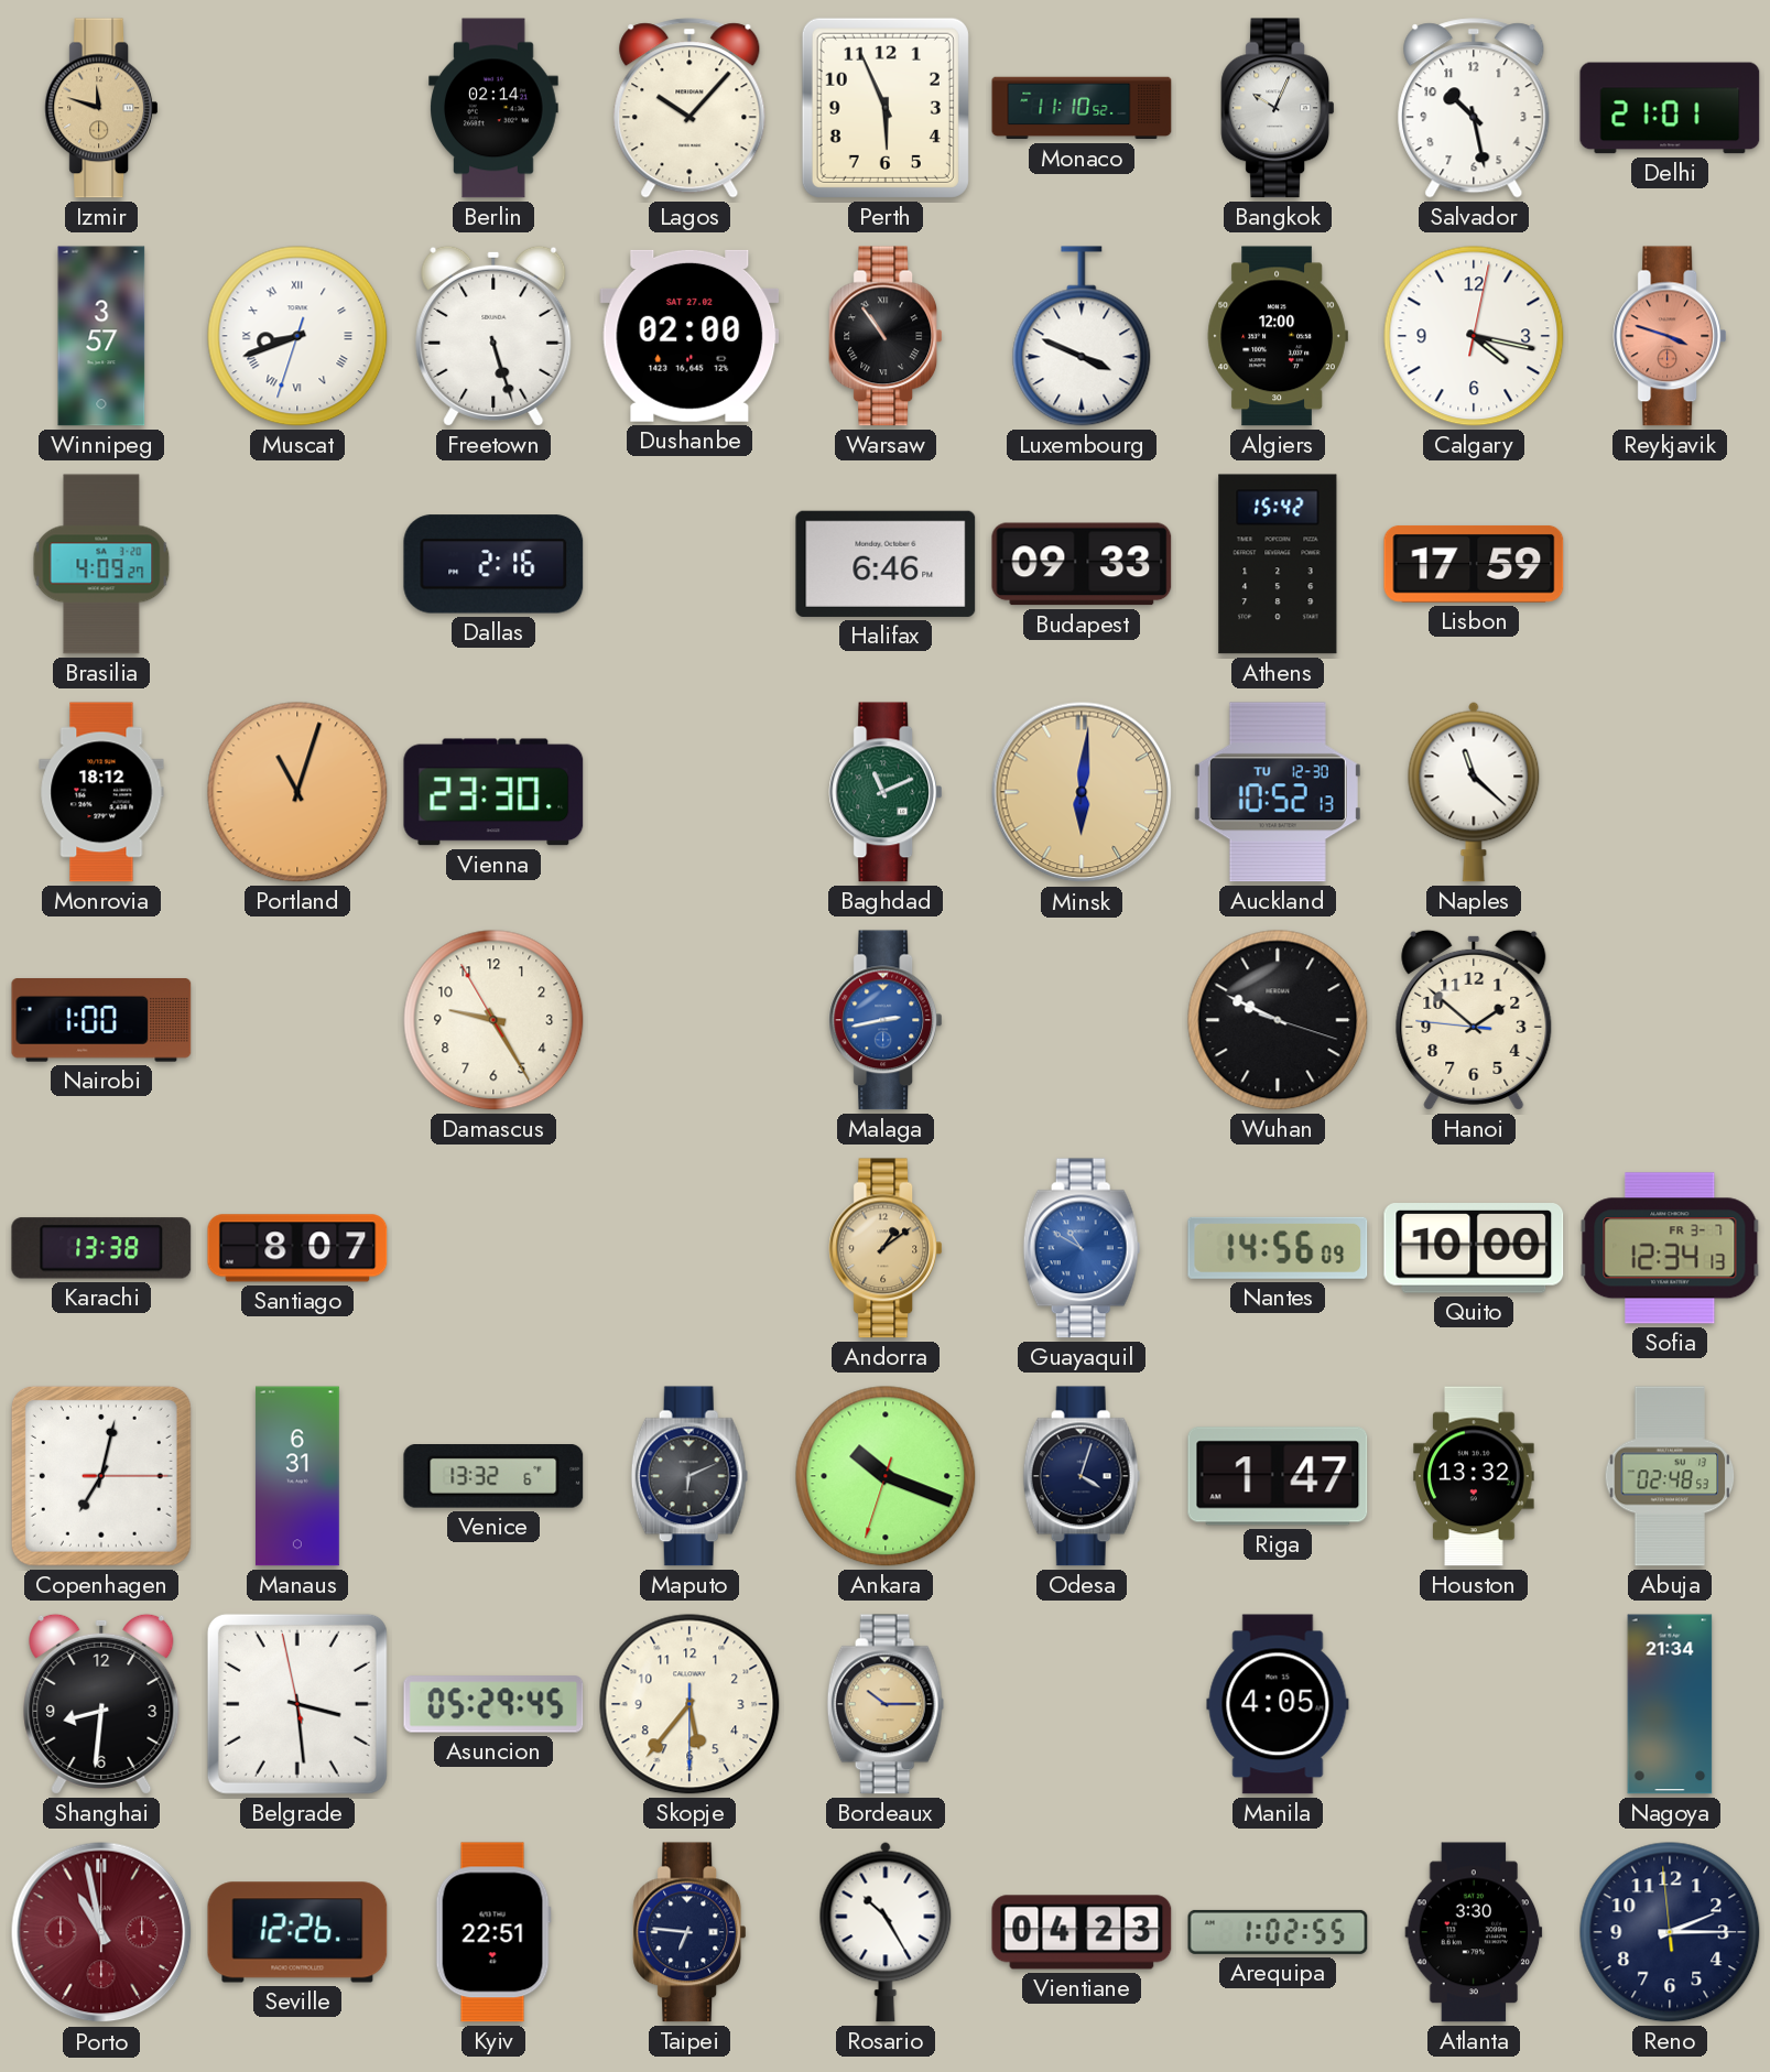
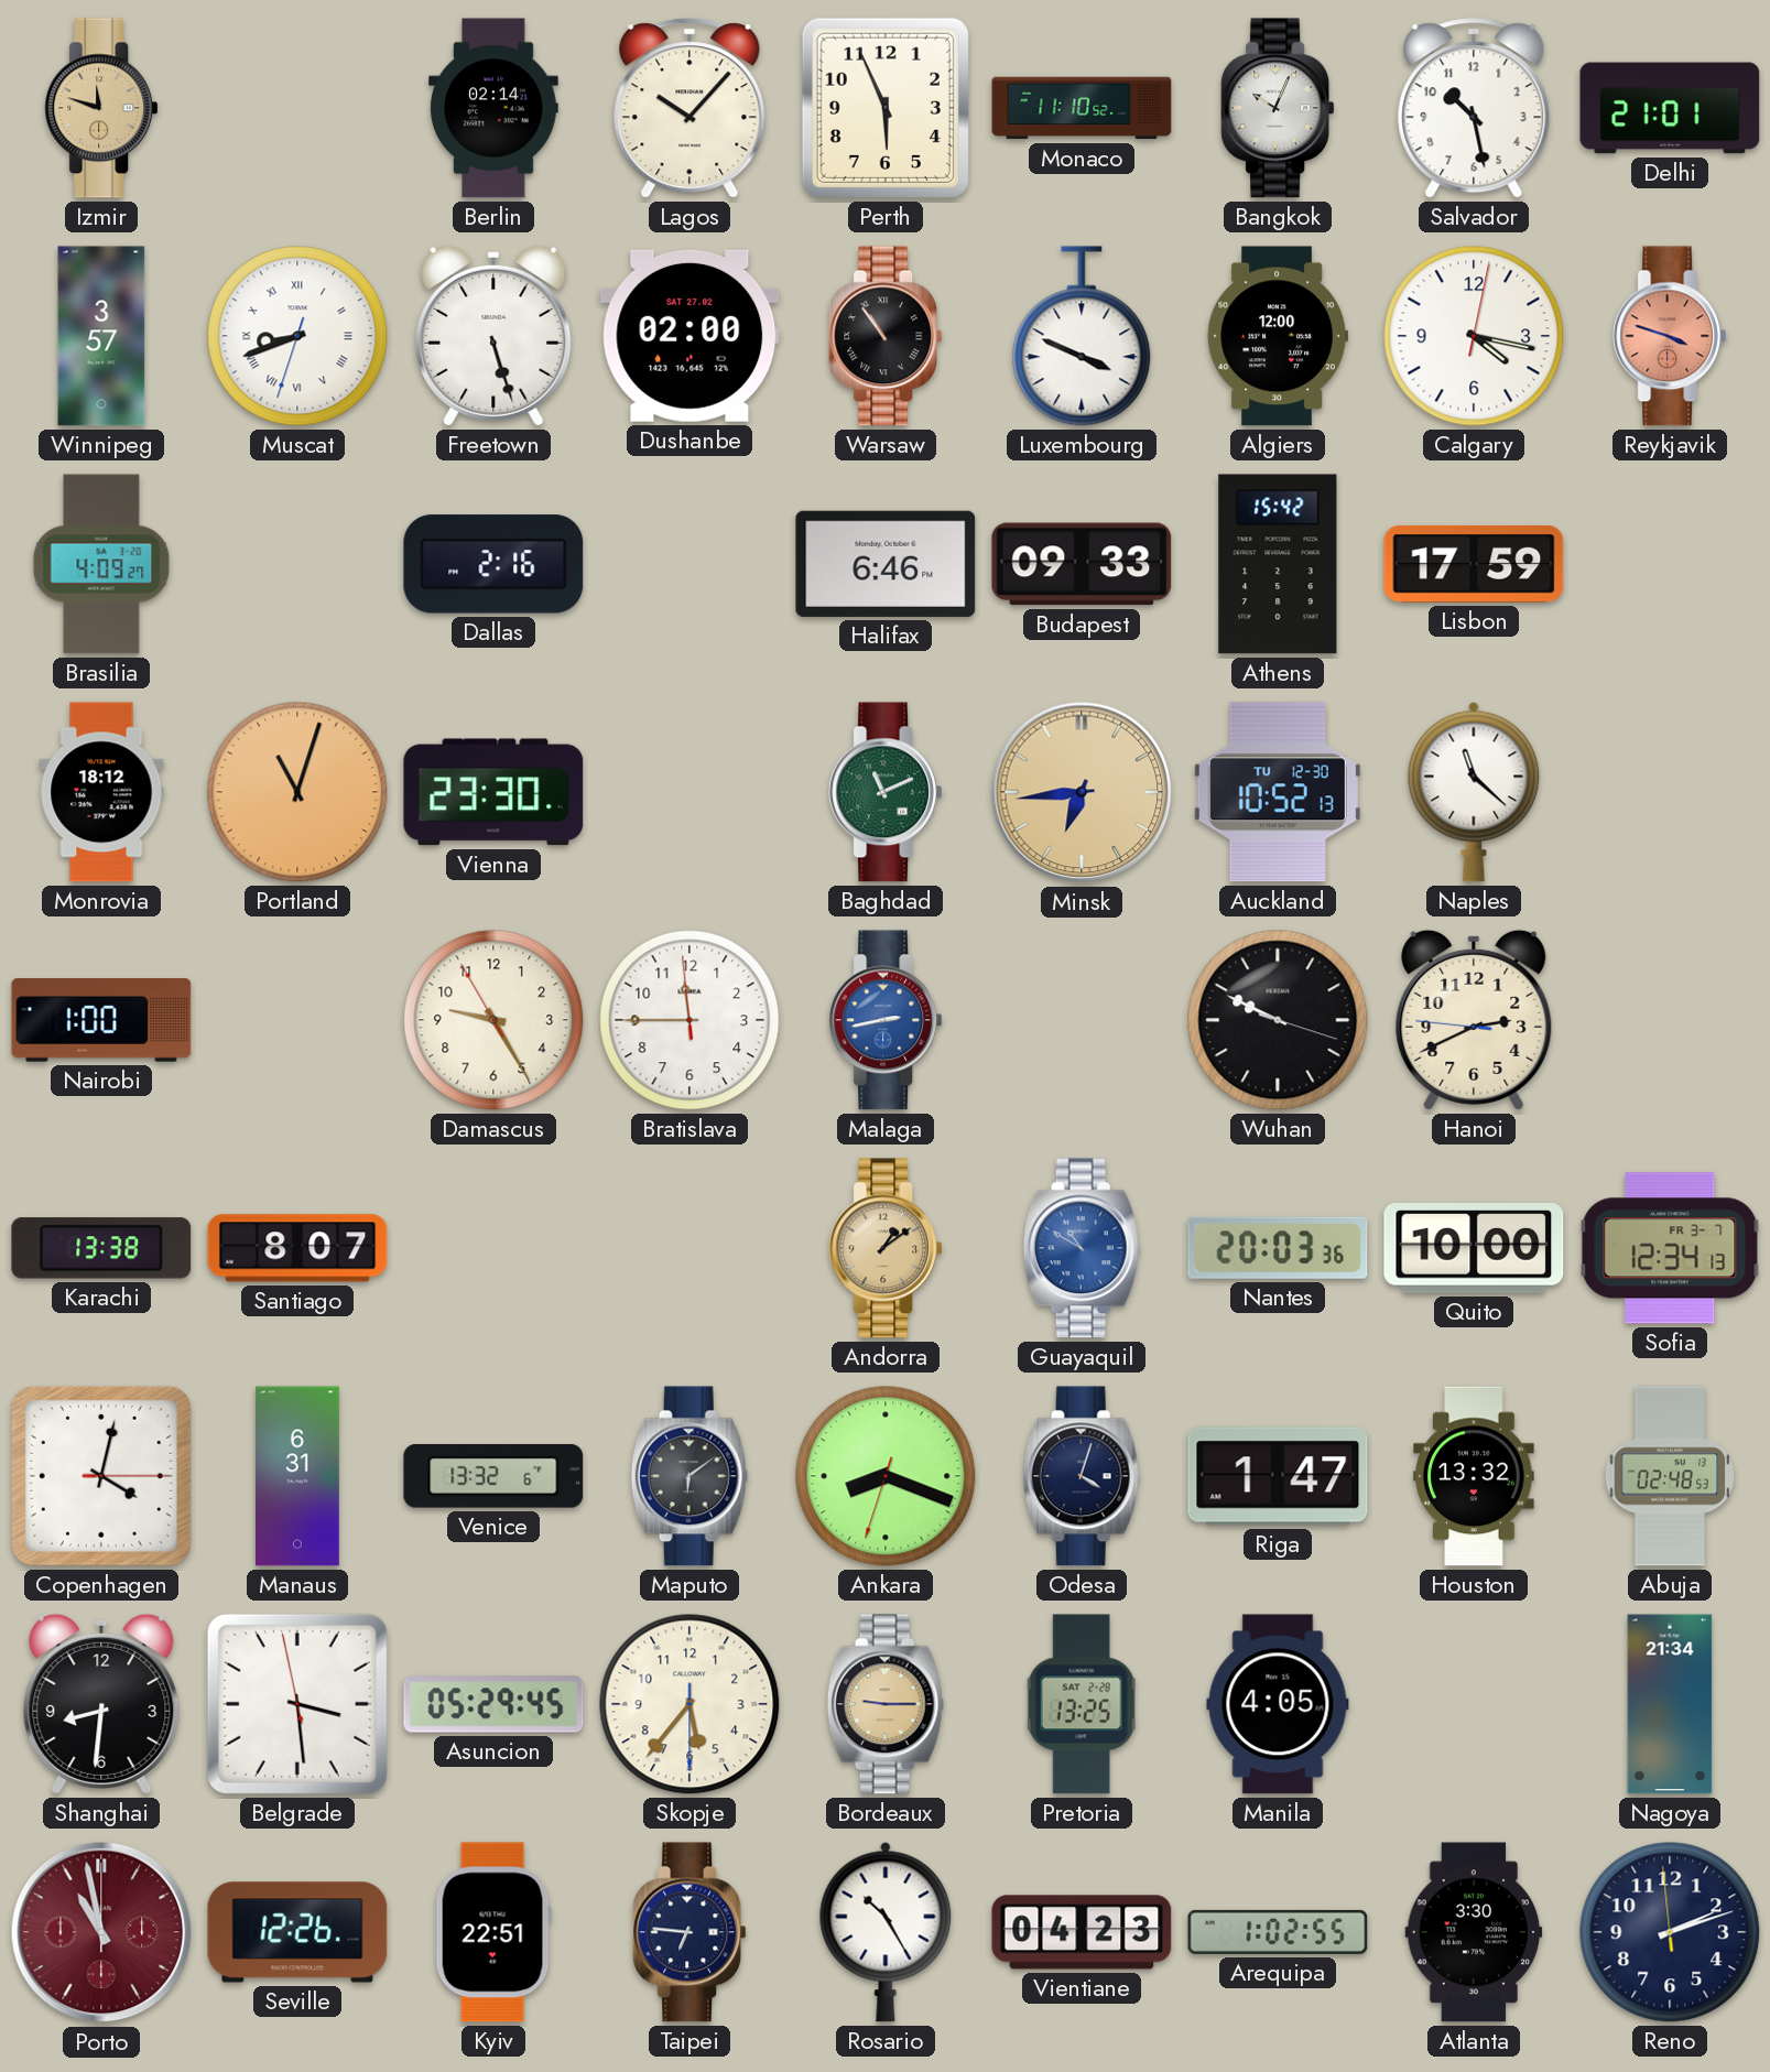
Minsk: 6:01 -> 6:44
Bratislava: none -> 11:44
Hanoi: 1:51 -> 2:40
Nantes: 14:56 -> 20:03
Copenhagen: 7:02 -> 4:02
Maputo: 6:11 -> 6:09
Ankara: 10:18 -> 8:18
Bordeaux: 10:15 -> 9:15
Pretoria: none -> 13:25
Reno: 2:14 -> 2:11
